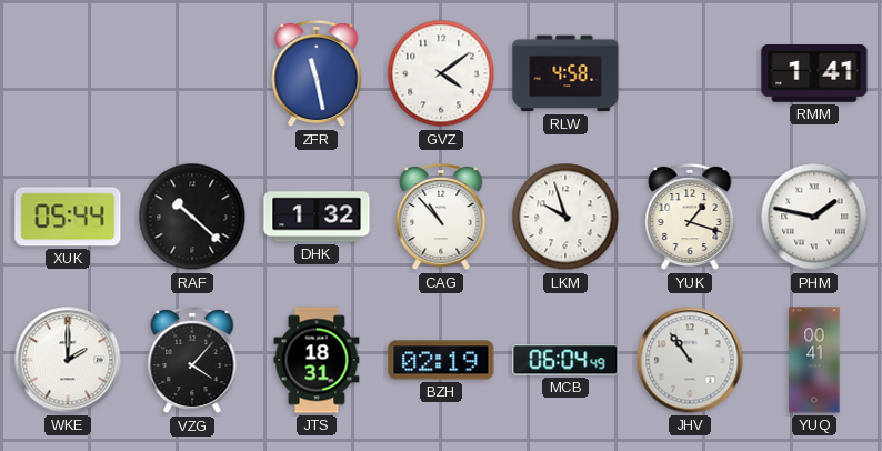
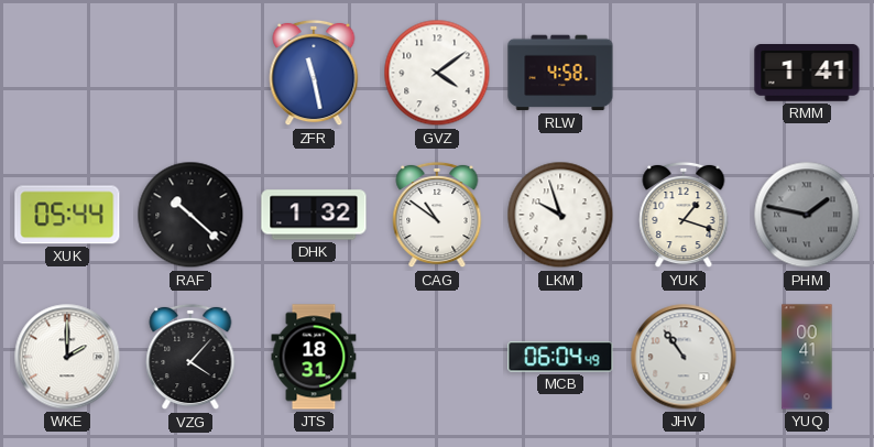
CAG: 10:53 -> 10:51
PHM dial: white -> grey
BZH: 02:19 -> none
